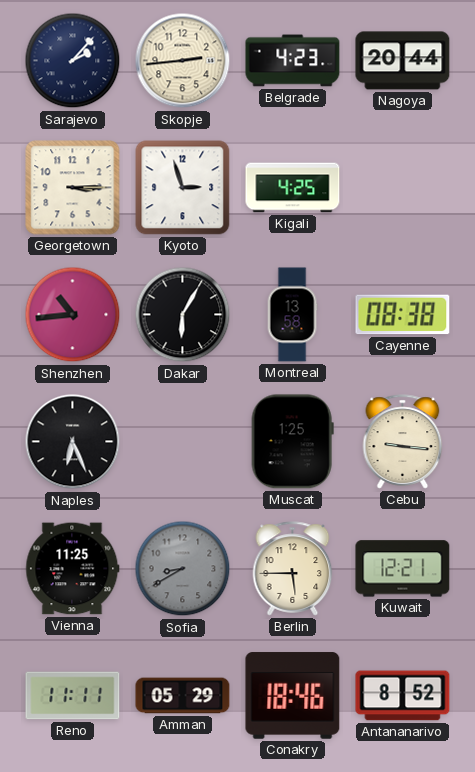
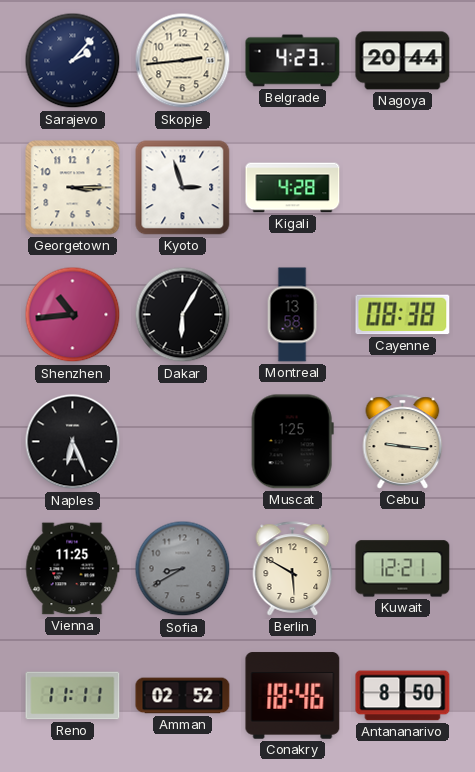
Kigali: 4:25 -> 4:28
Berlin: 5:45 -> 5:50
Amman: 05:29 -> 02:52
Antananarivo: 8:52 -> 8:50
